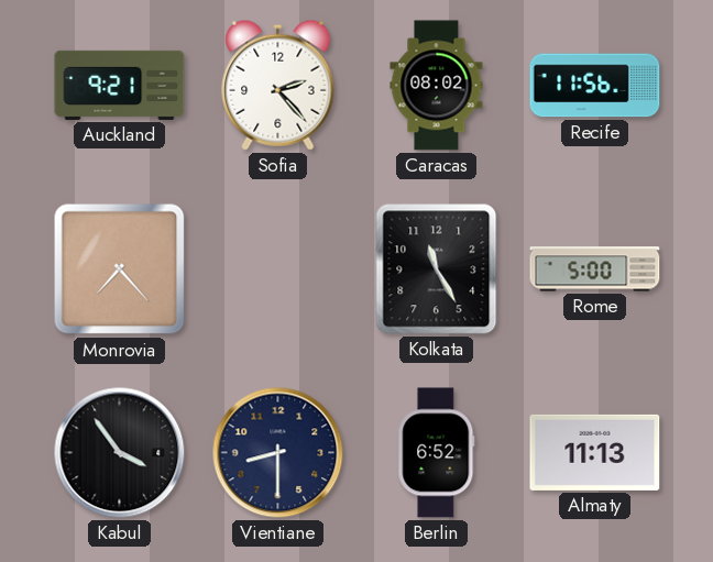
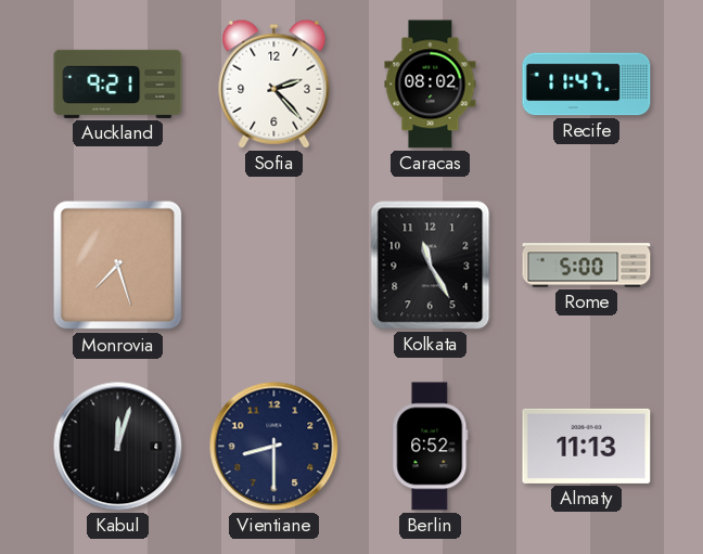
Recife: 11:56 -> 11:47
Monrovia: 7:23 -> 7:27
Kabul: 3:54 -> 12:03
